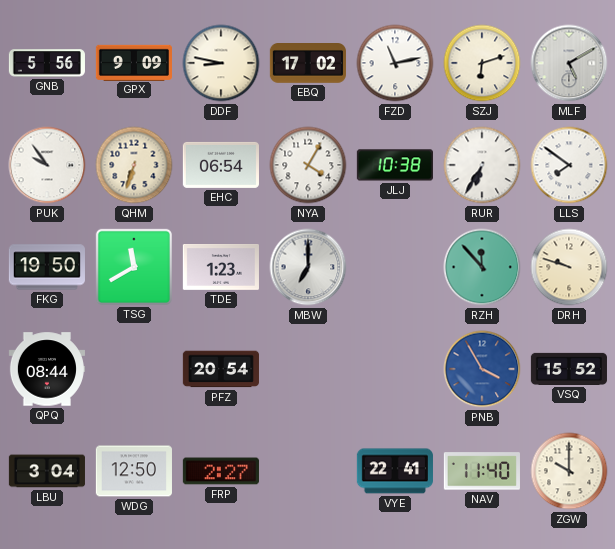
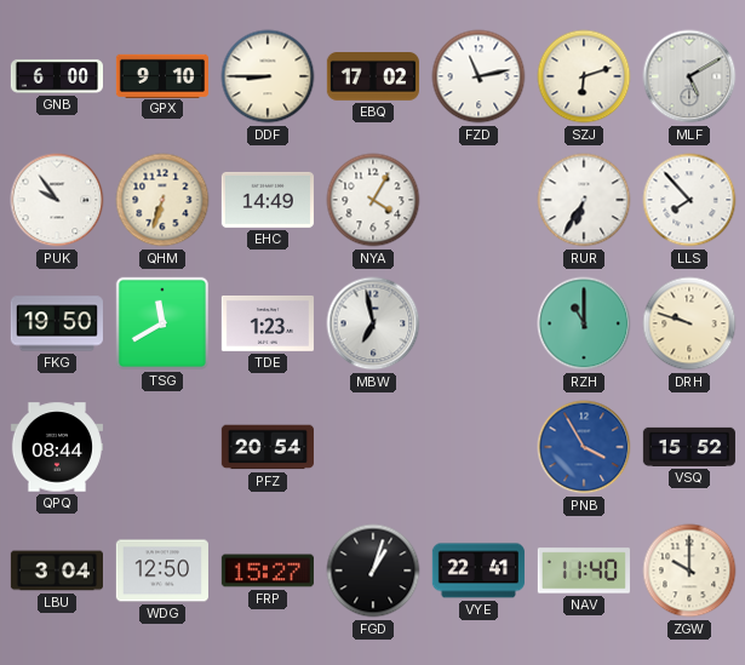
GNB: 5:56 -> 6:00
GPX: 9:09 -> 9:10
DDF: 8:47 -> 8:45
EHC: 06:54 -> 14:49
JLJ: 10:38 -> none
LLS: 7:51 -> 7:53
MBW: 7:00 -> 6:58
RZH: 11:53 -> 11:00
FRP: 2:27 -> 15:27
FGD: none -> 1:03
